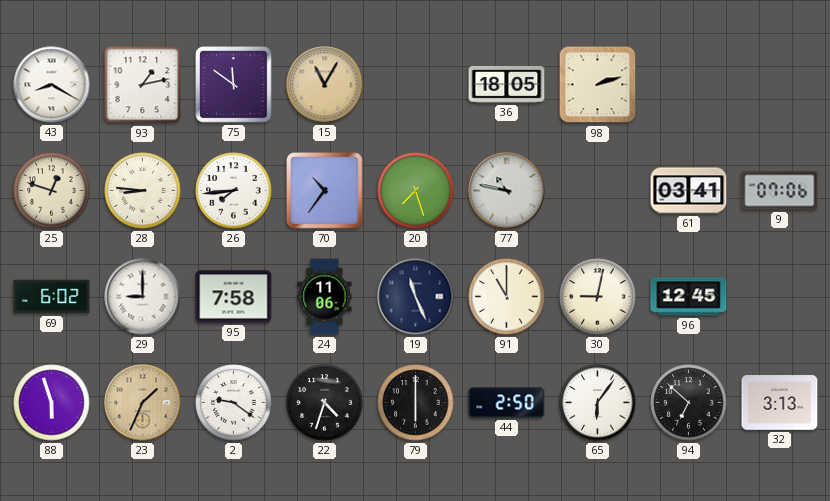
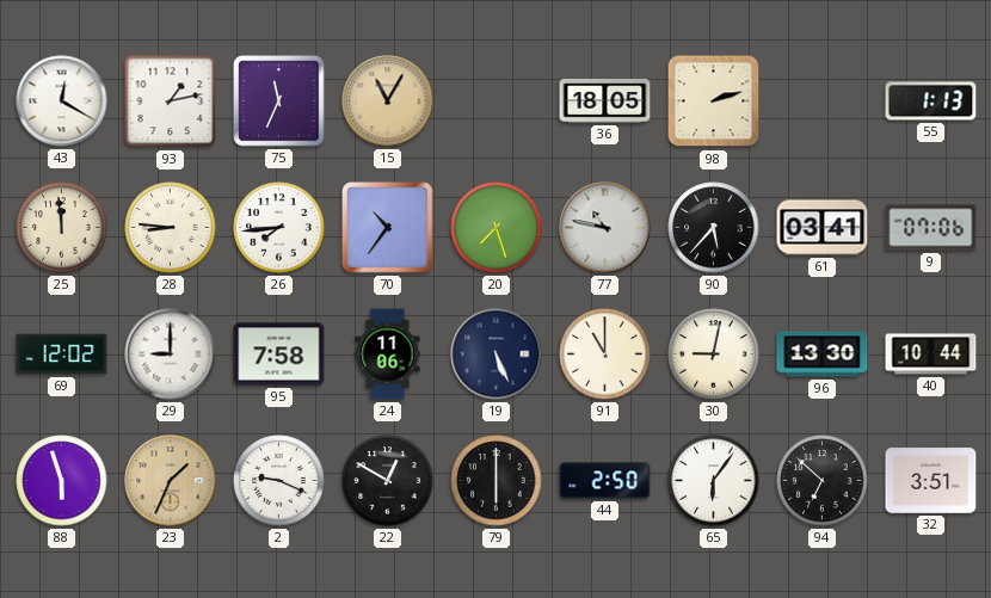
43: 8:20 -> 12:20
75: 11:51 -> 11:34
55: none -> 1:13
25: 12:48 -> 11:59
90: none -> 5:37
69: 6:02 -> 12:02
19: 11:26 -> 5:26
96: 12:45 -> 13:30
40: none -> 10:44
2: 9:21 -> 9:19
22: 4:33 -> 12:50
32: 3:13 -> 3:51
